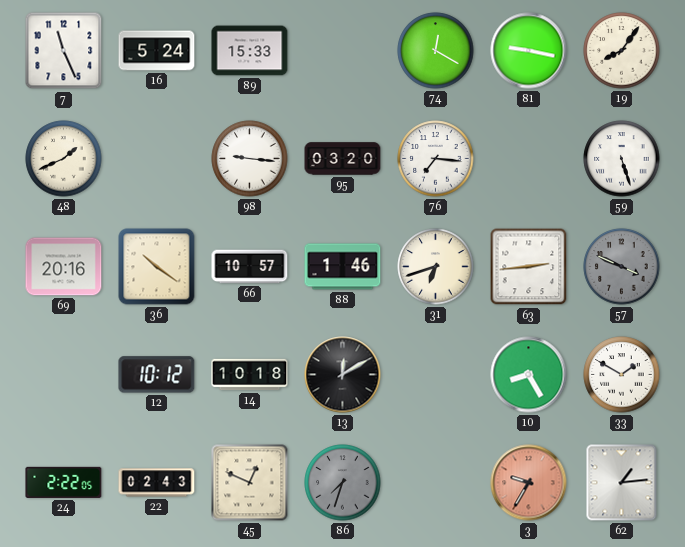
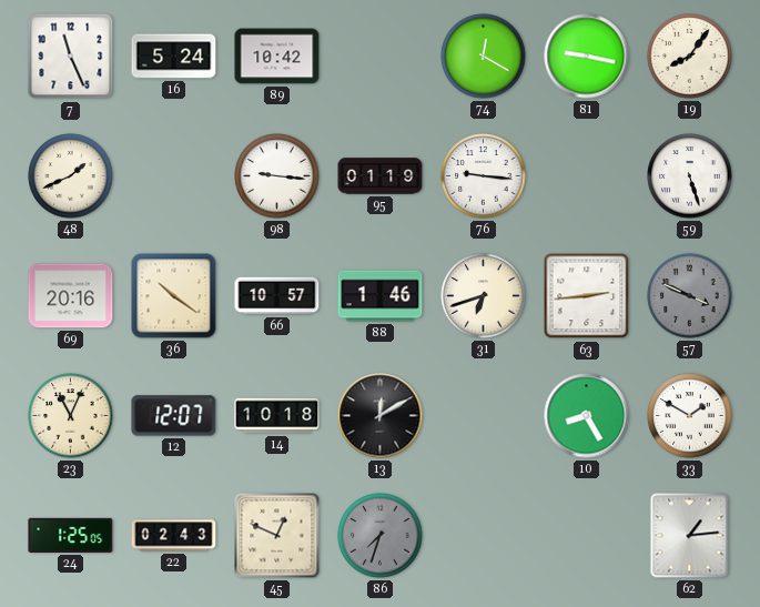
89: 15:33 -> 10:42
95: 03:20 -> 01:19
76: 7:16 -> 9:16
23: none -> 11:04
12: 10:12 -> 12:07
24: 2:22 -> 1:25
3: 9:35 -> none
